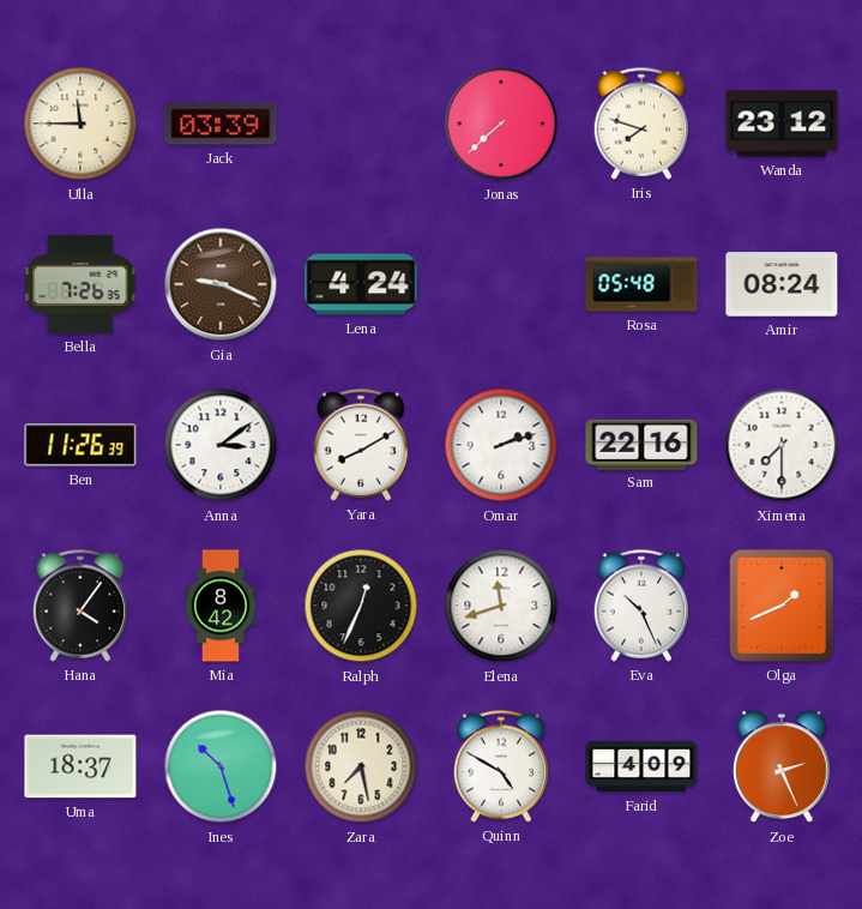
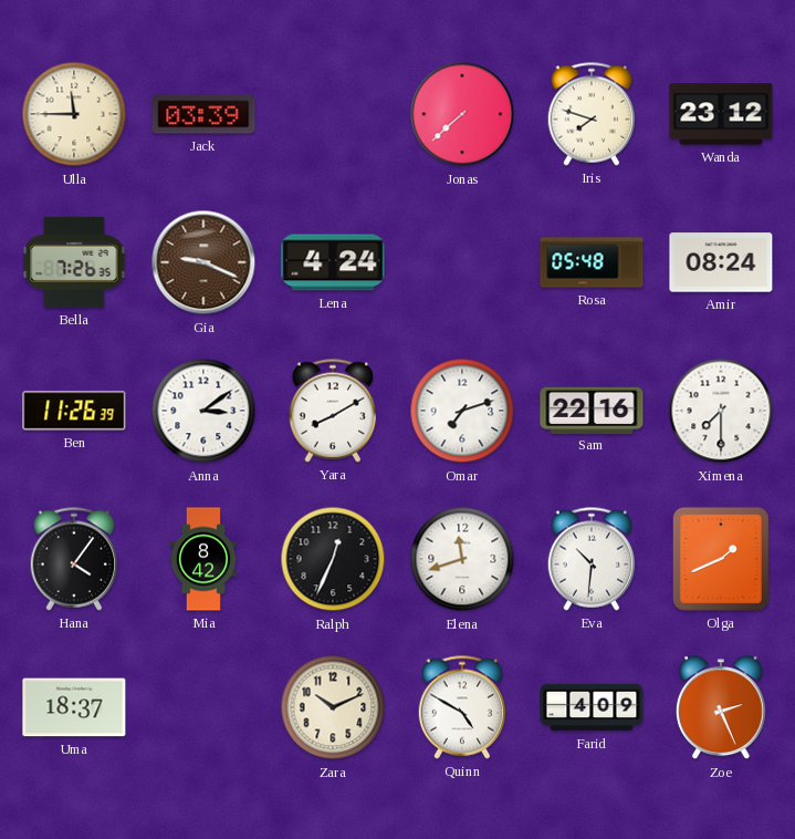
Omar: 2:12 -> 7:12
Eva: 10:26 -> 10:31
Ines: 10:27 -> none
Zara: 7:28 -> 10:11
